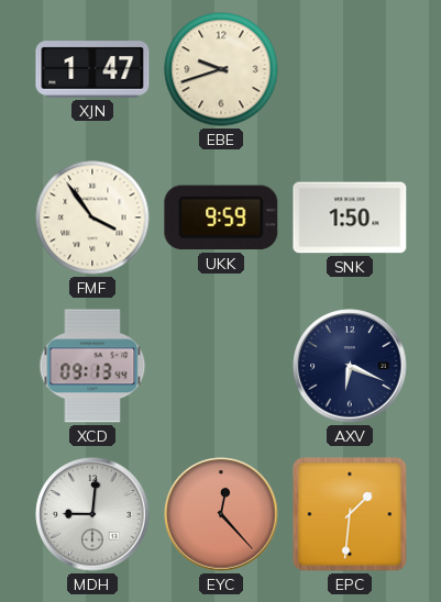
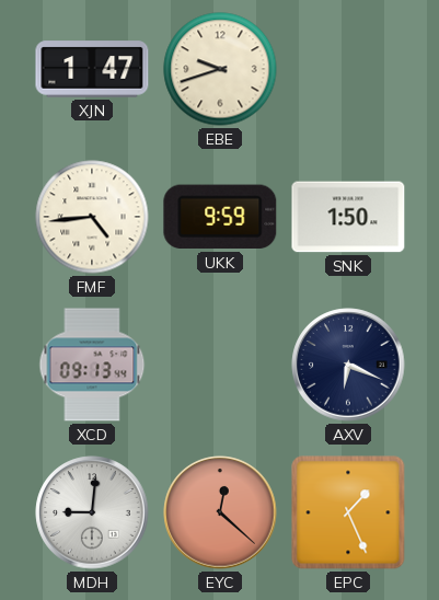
FMF: 3:54 -> 4:44
EYC: 12:23 -> 12:22
EPC: 1:31 -> 1:26
